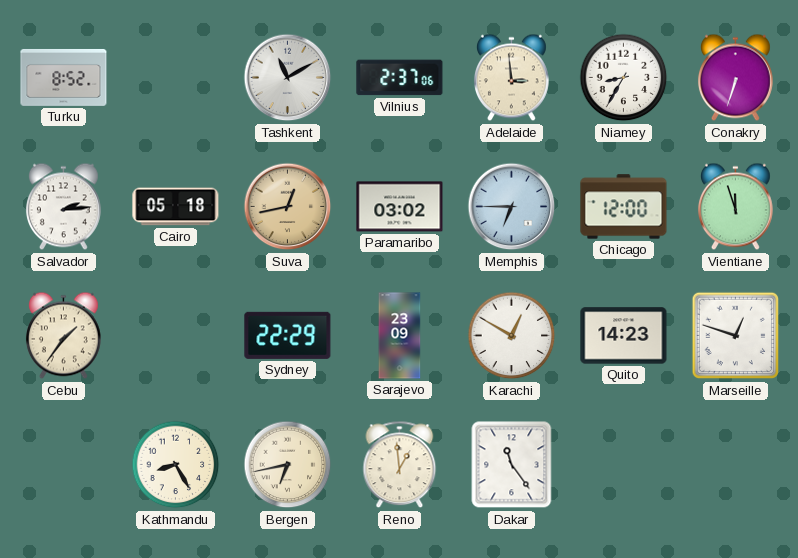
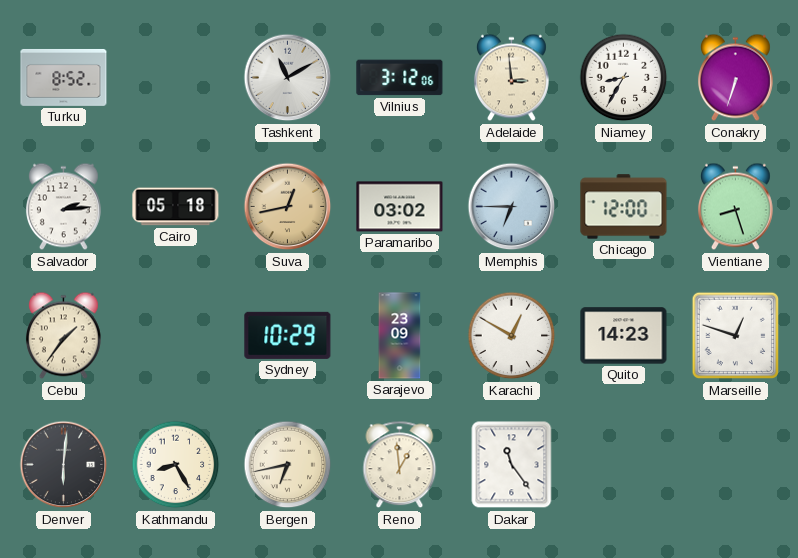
Vilnius: 2:37 -> 3:12
Vientiane: 11:57 -> 8:27
Sydney: 22:29 -> 10:29
Denver: none -> 6:01
